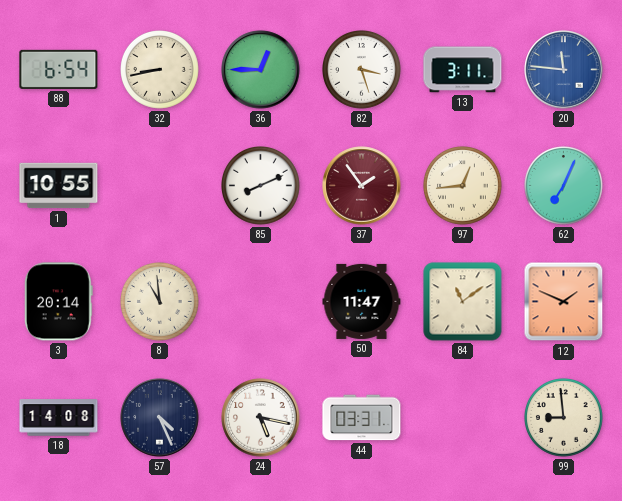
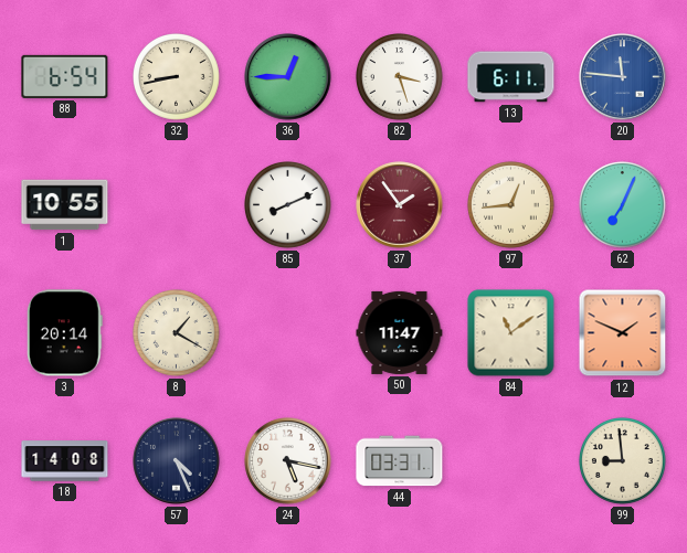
13: 3:11 -> 6:11
8: 10:59 -> 1:20
